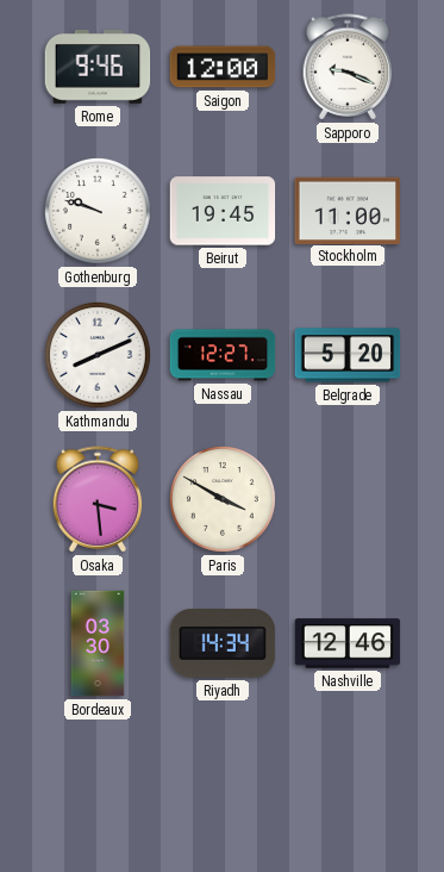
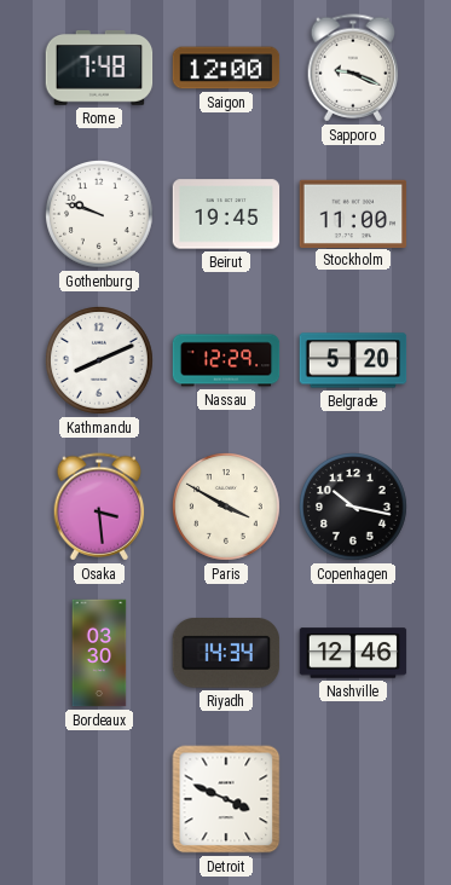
Rome: 9:46 -> 7:48
Nassau: 12:27 -> 12:29
Copenhagen: none -> 10:17
Detroit: none -> 3:49
